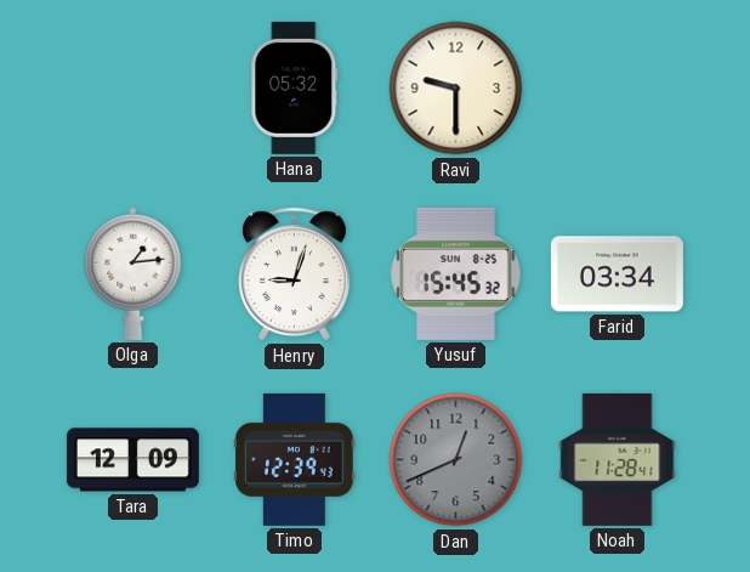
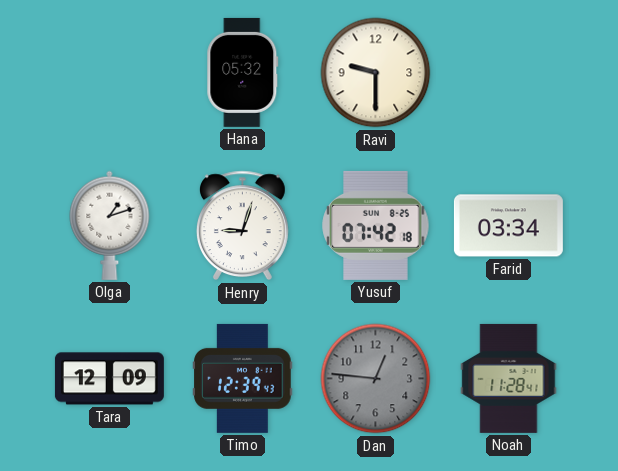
Olga: 1:14 -> 1:12
Yusuf: 15:45 -> 07:42
Dan: 12:41 -> 12:46
